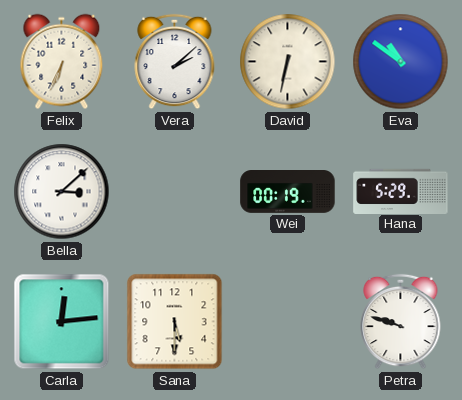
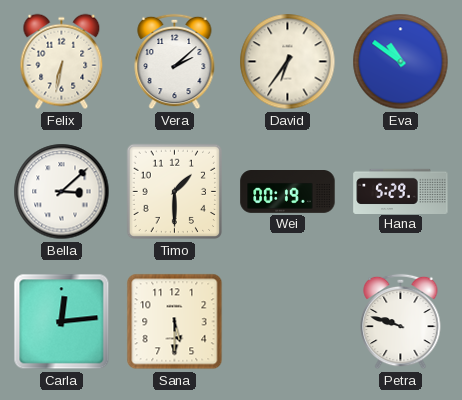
Felix: 6:34 -> 6:32
David: 6:32 -> 6:36
Timo: none -> 1:30
